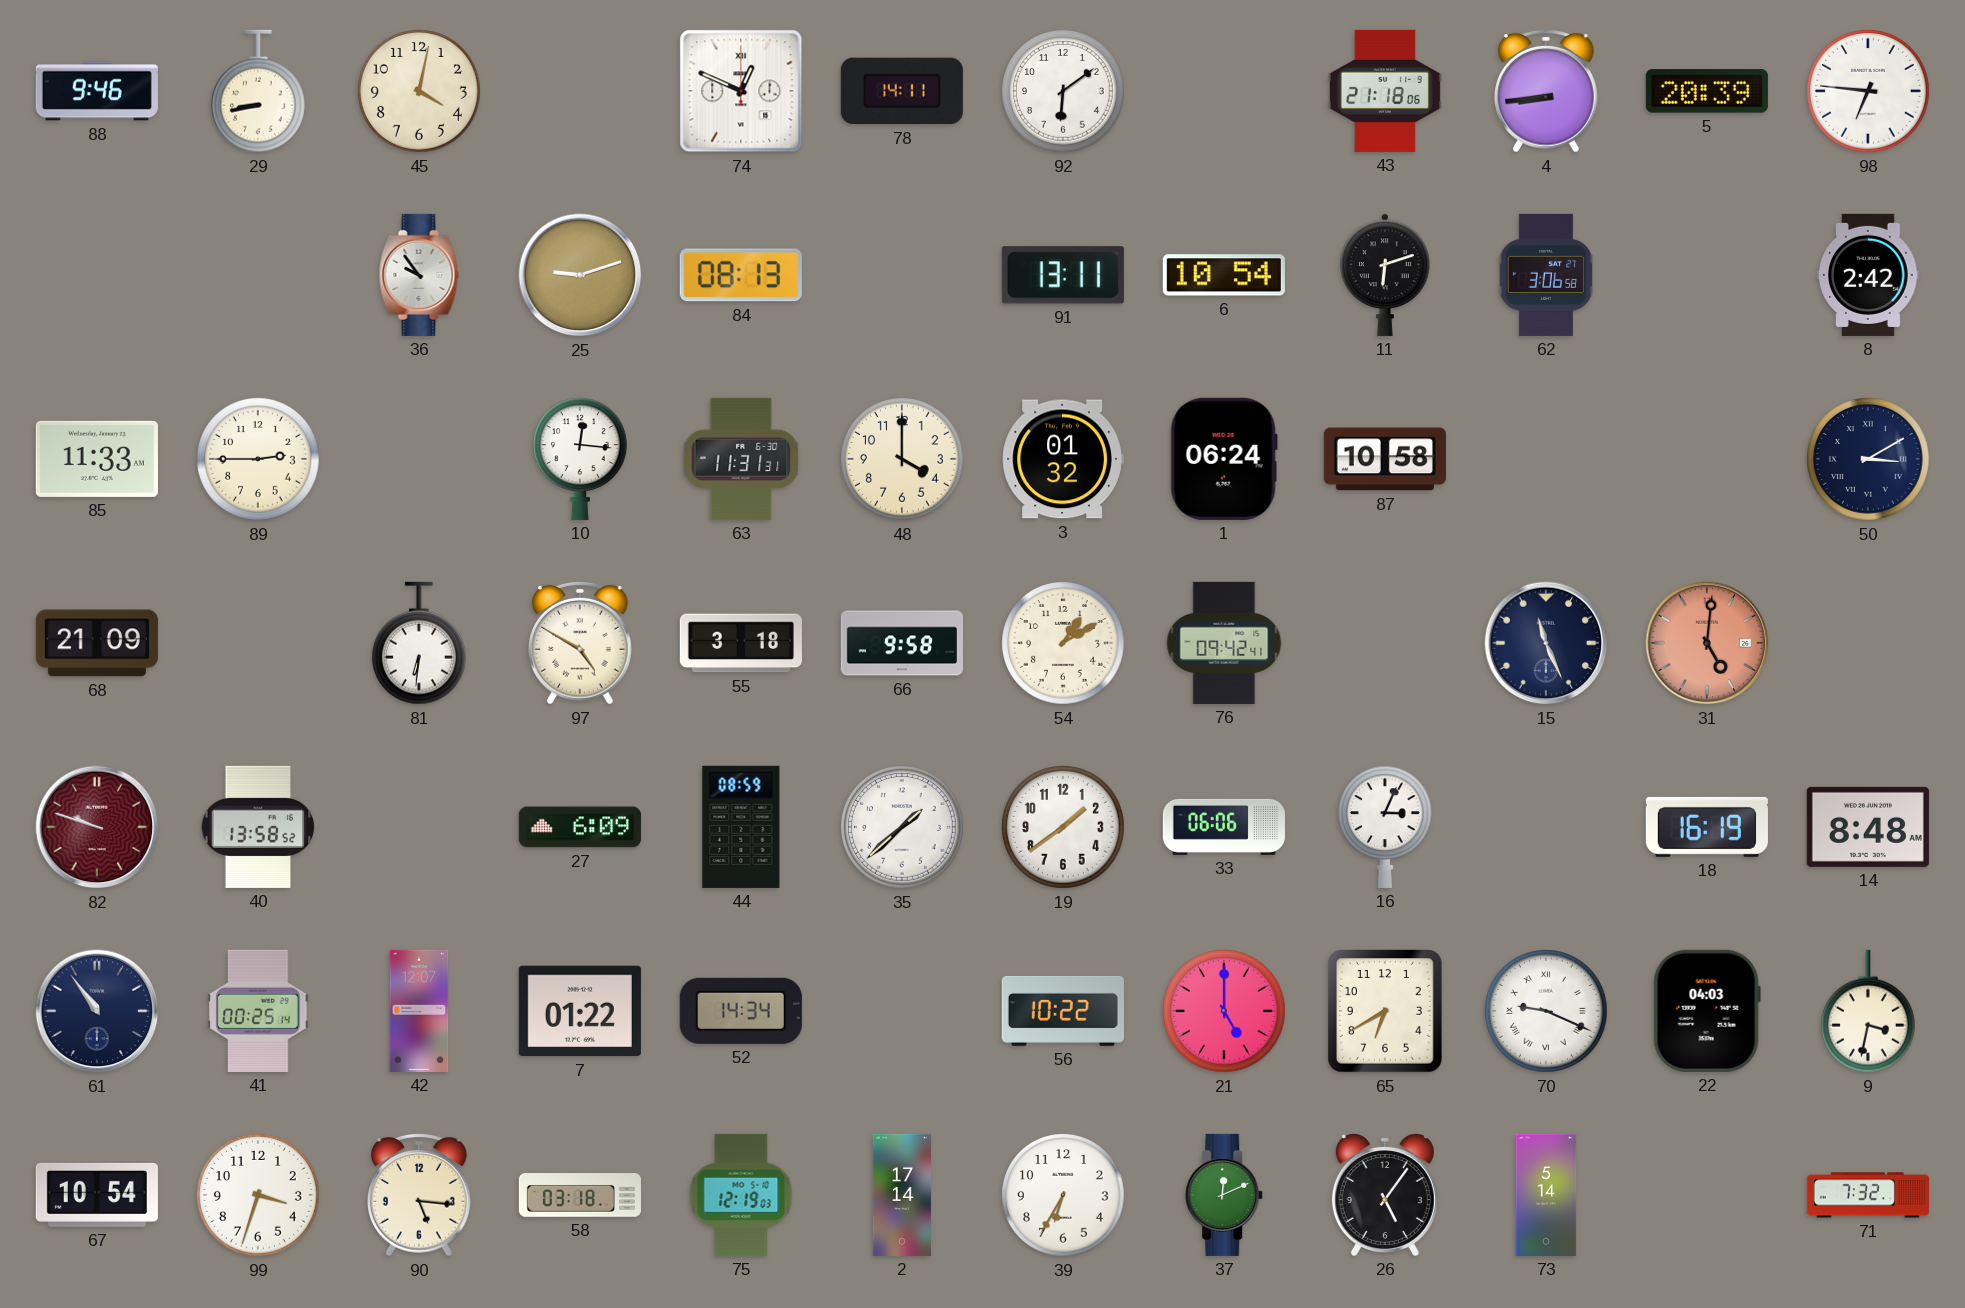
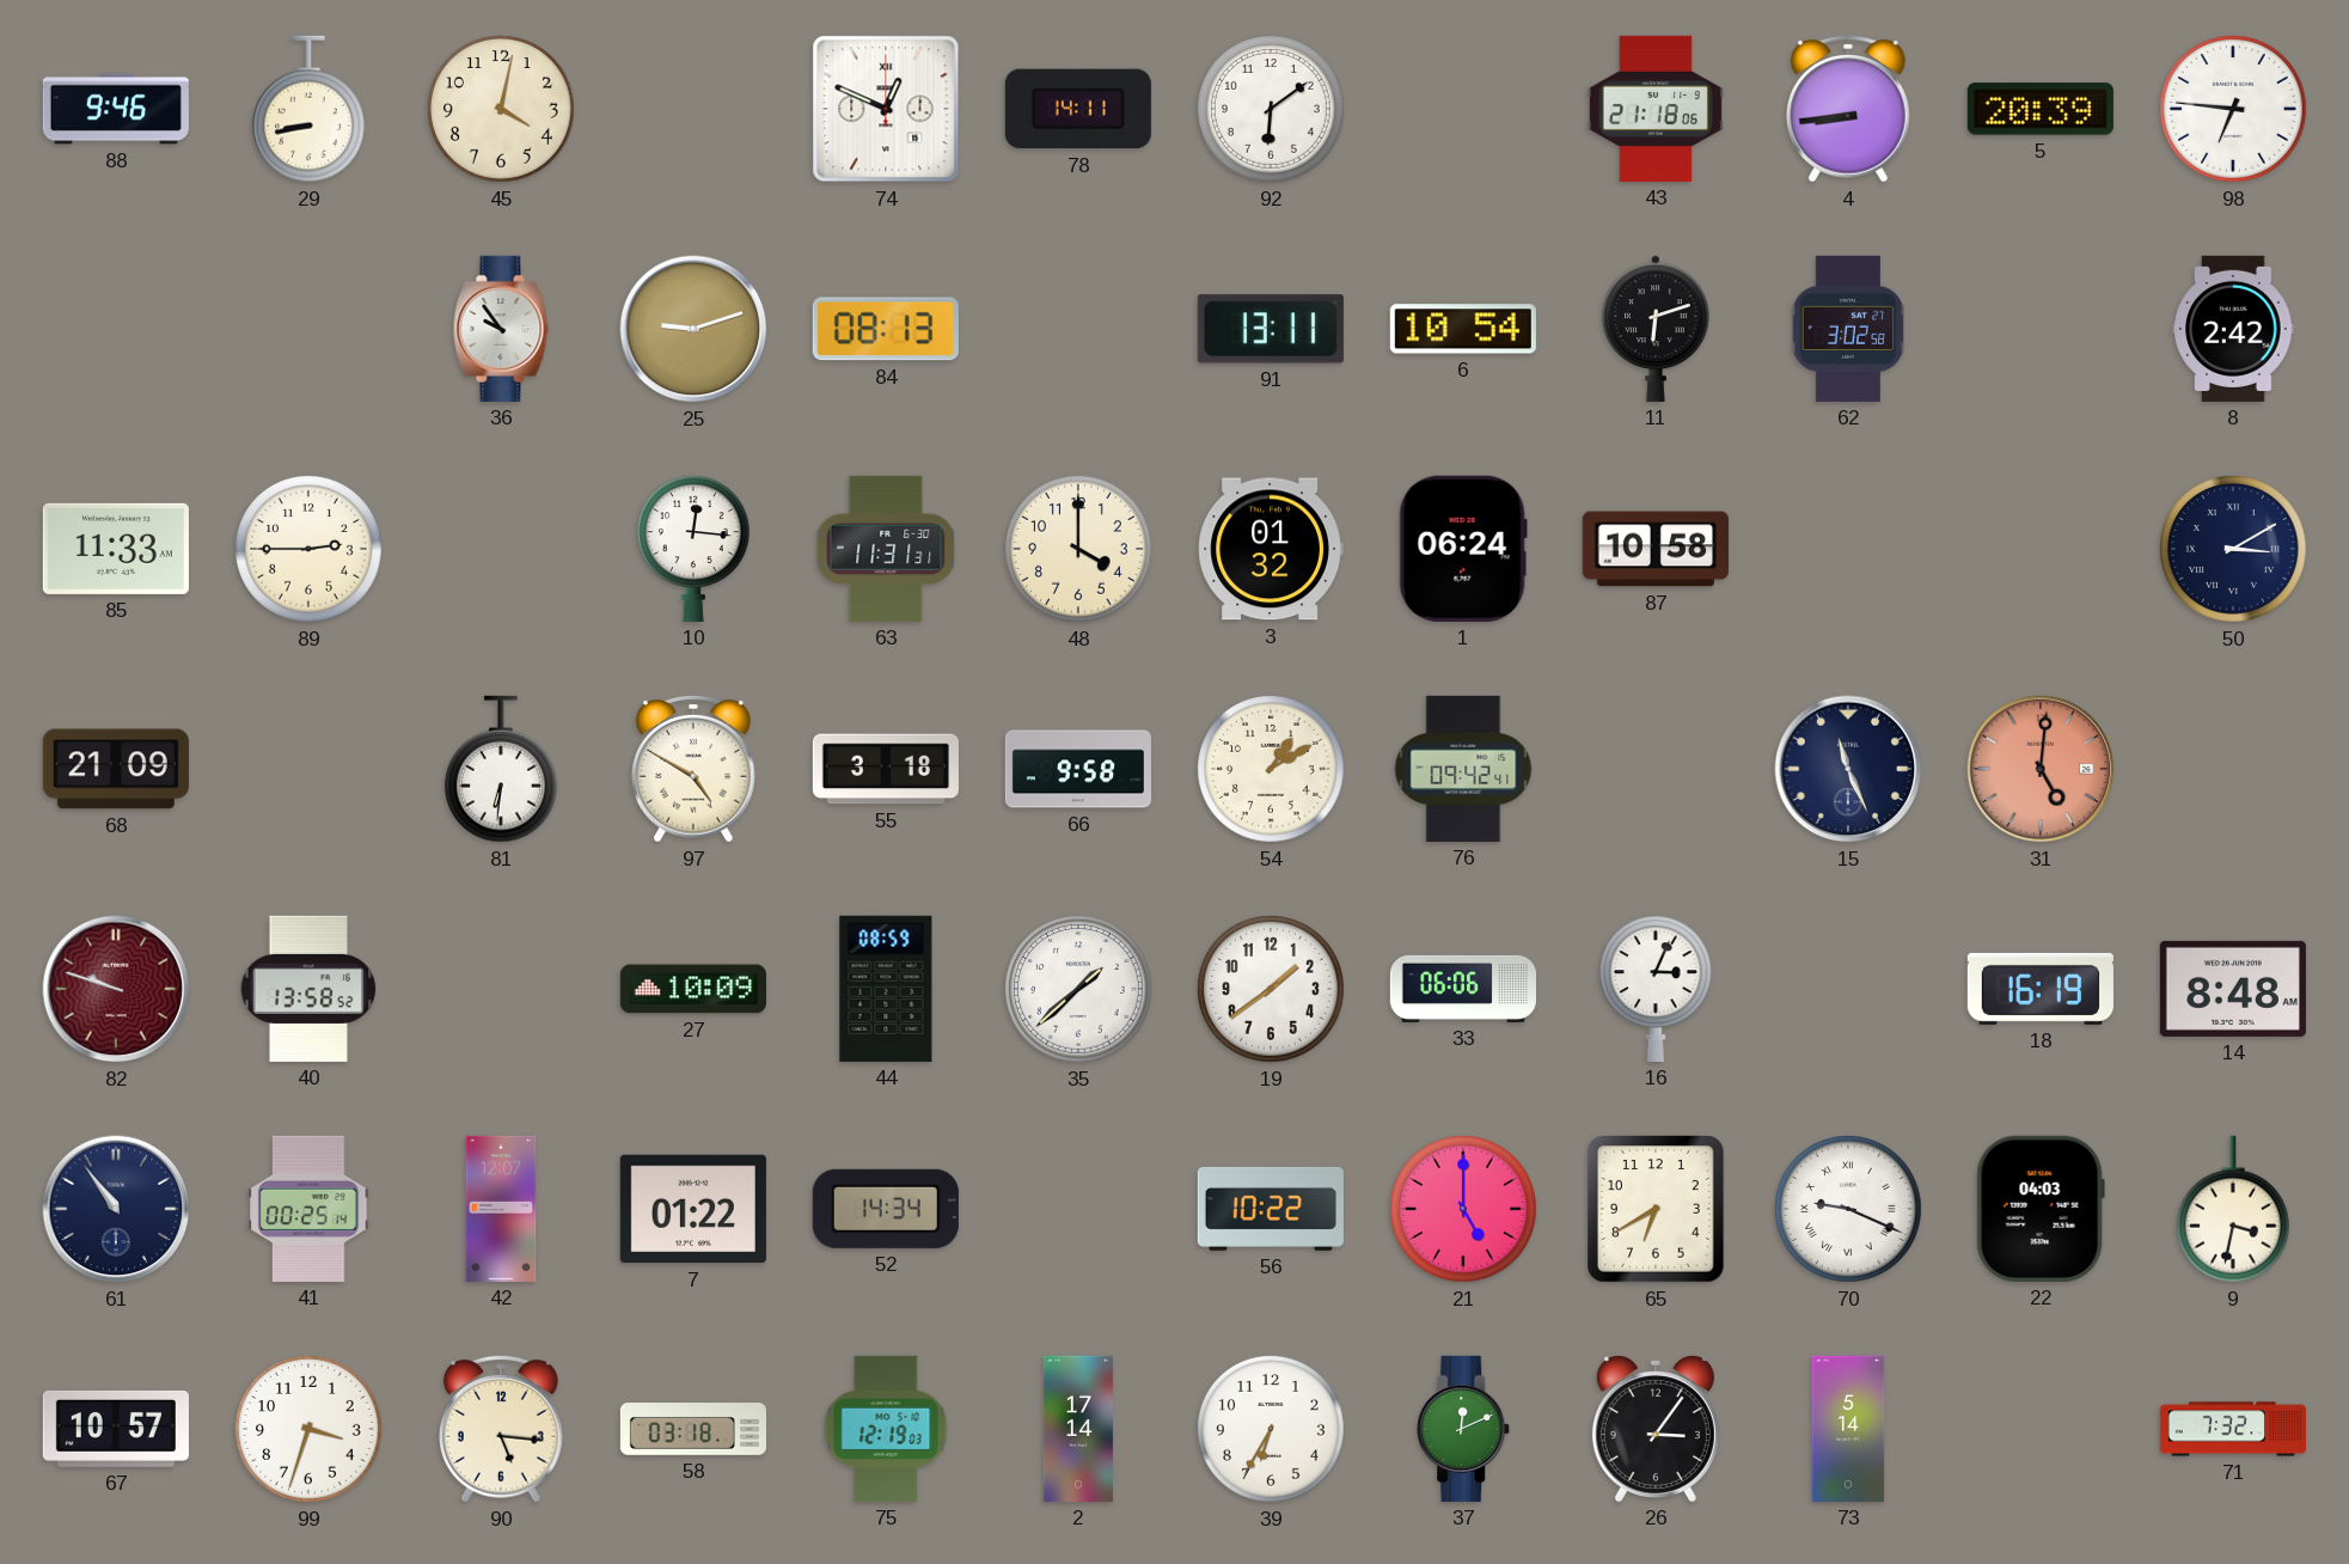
62: 3:06 -> 3:02
27: 6:09 -> 10:09
67: 10:54 -> 10:57
26: 5:06 -> 3:06
